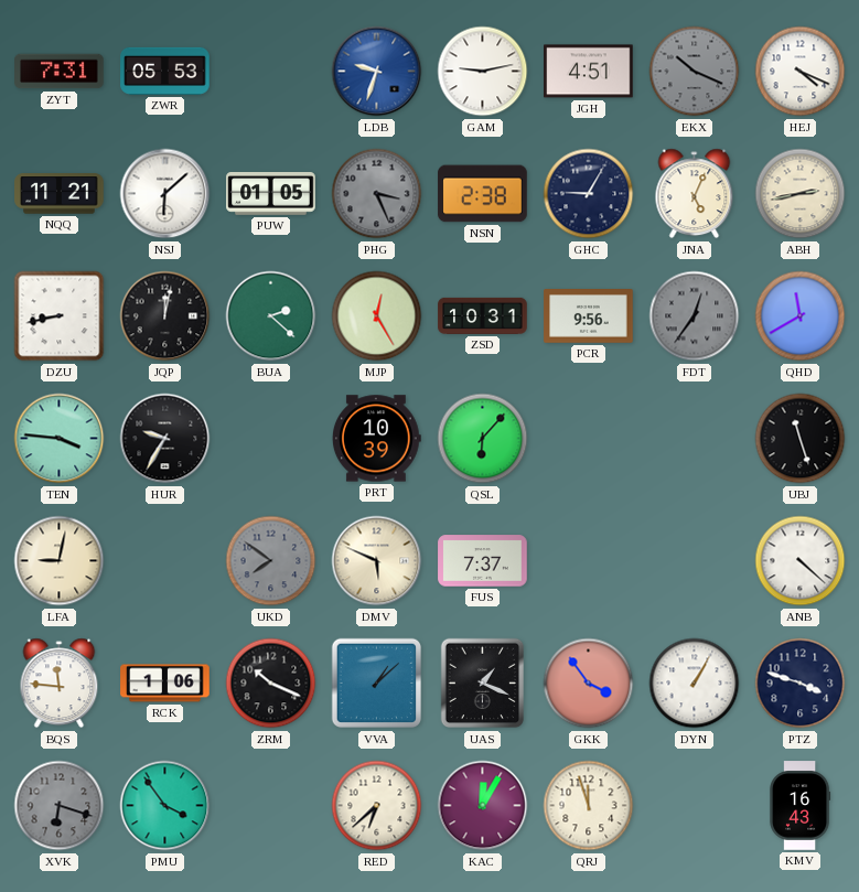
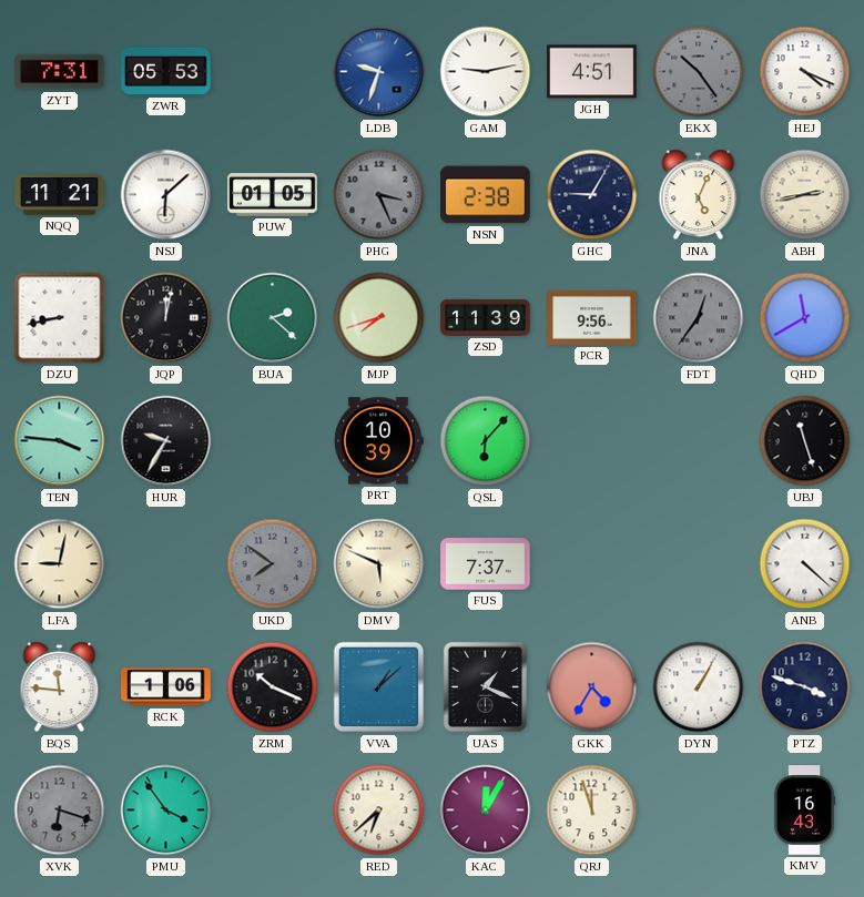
EKX: 10:19 -> 10:24
MJP: 12:25 -> 7:42
ZSD: 10:31 -> 11:39
GKK: 3:54 -> 4:35
